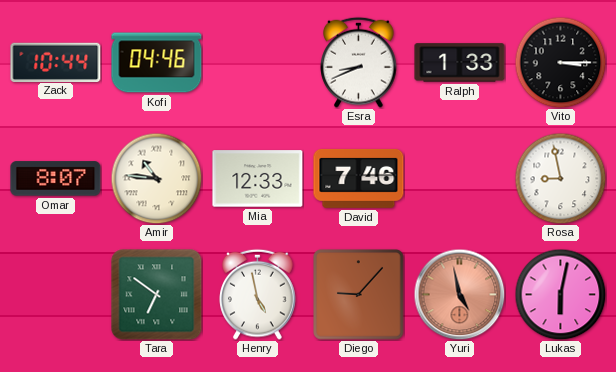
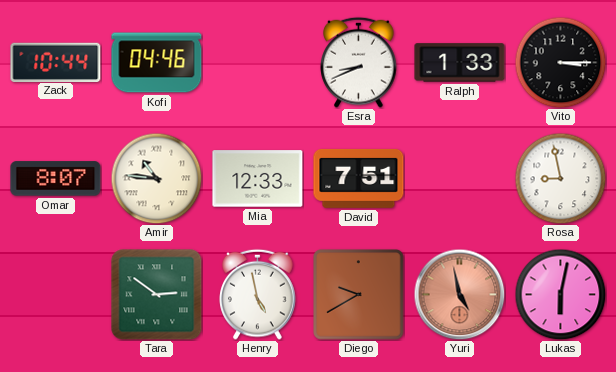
David: 7:46 -> 7:51
Tara: 6:51 -> 2:51
Diego: 9:07 -> 9:40
